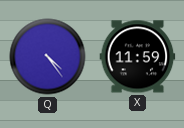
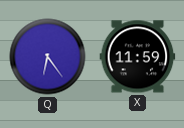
Q: 4:24 -> 6:24
